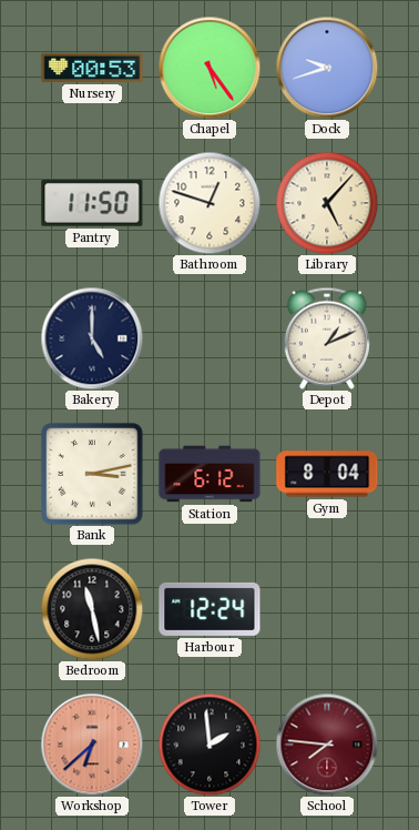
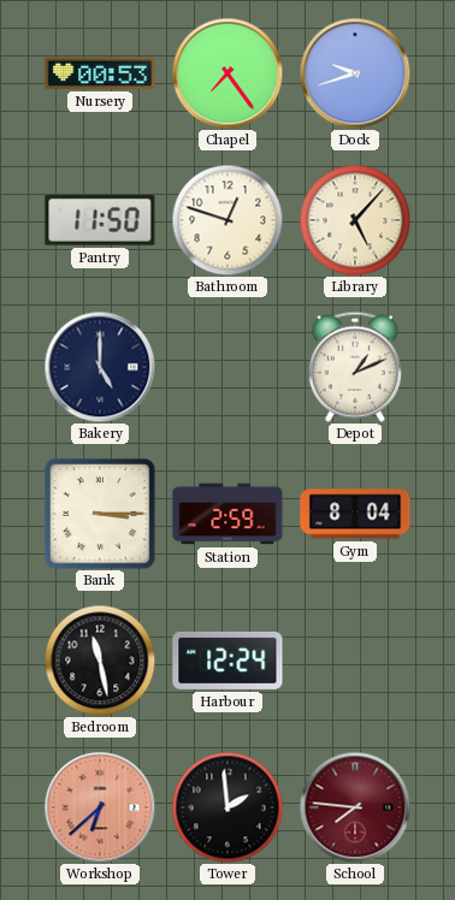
Chapel: 5:24 -> 7:24
Bank: 3:13 -> 3:15
Station: 6:12 -> 2:59
